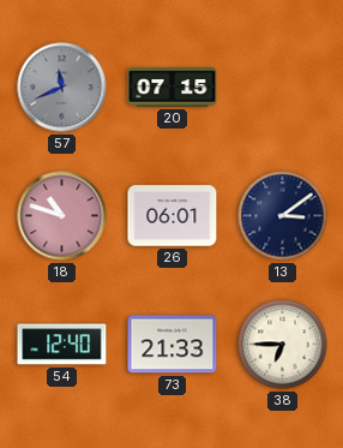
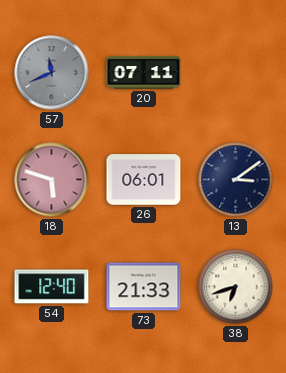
20: 07:15 -> 07:11
18: 10:48 -> 5:48
38: 6:45 -> 6:42
